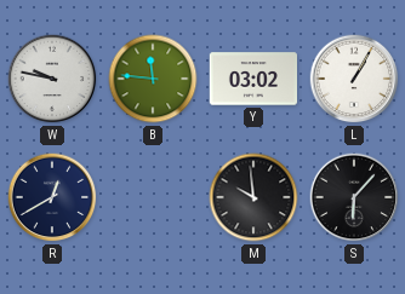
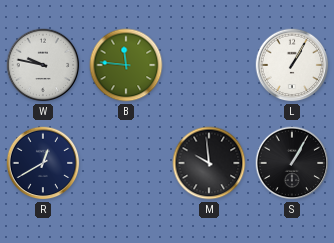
Y: 03:02 -> none
S: 6:07 -> 1:05
